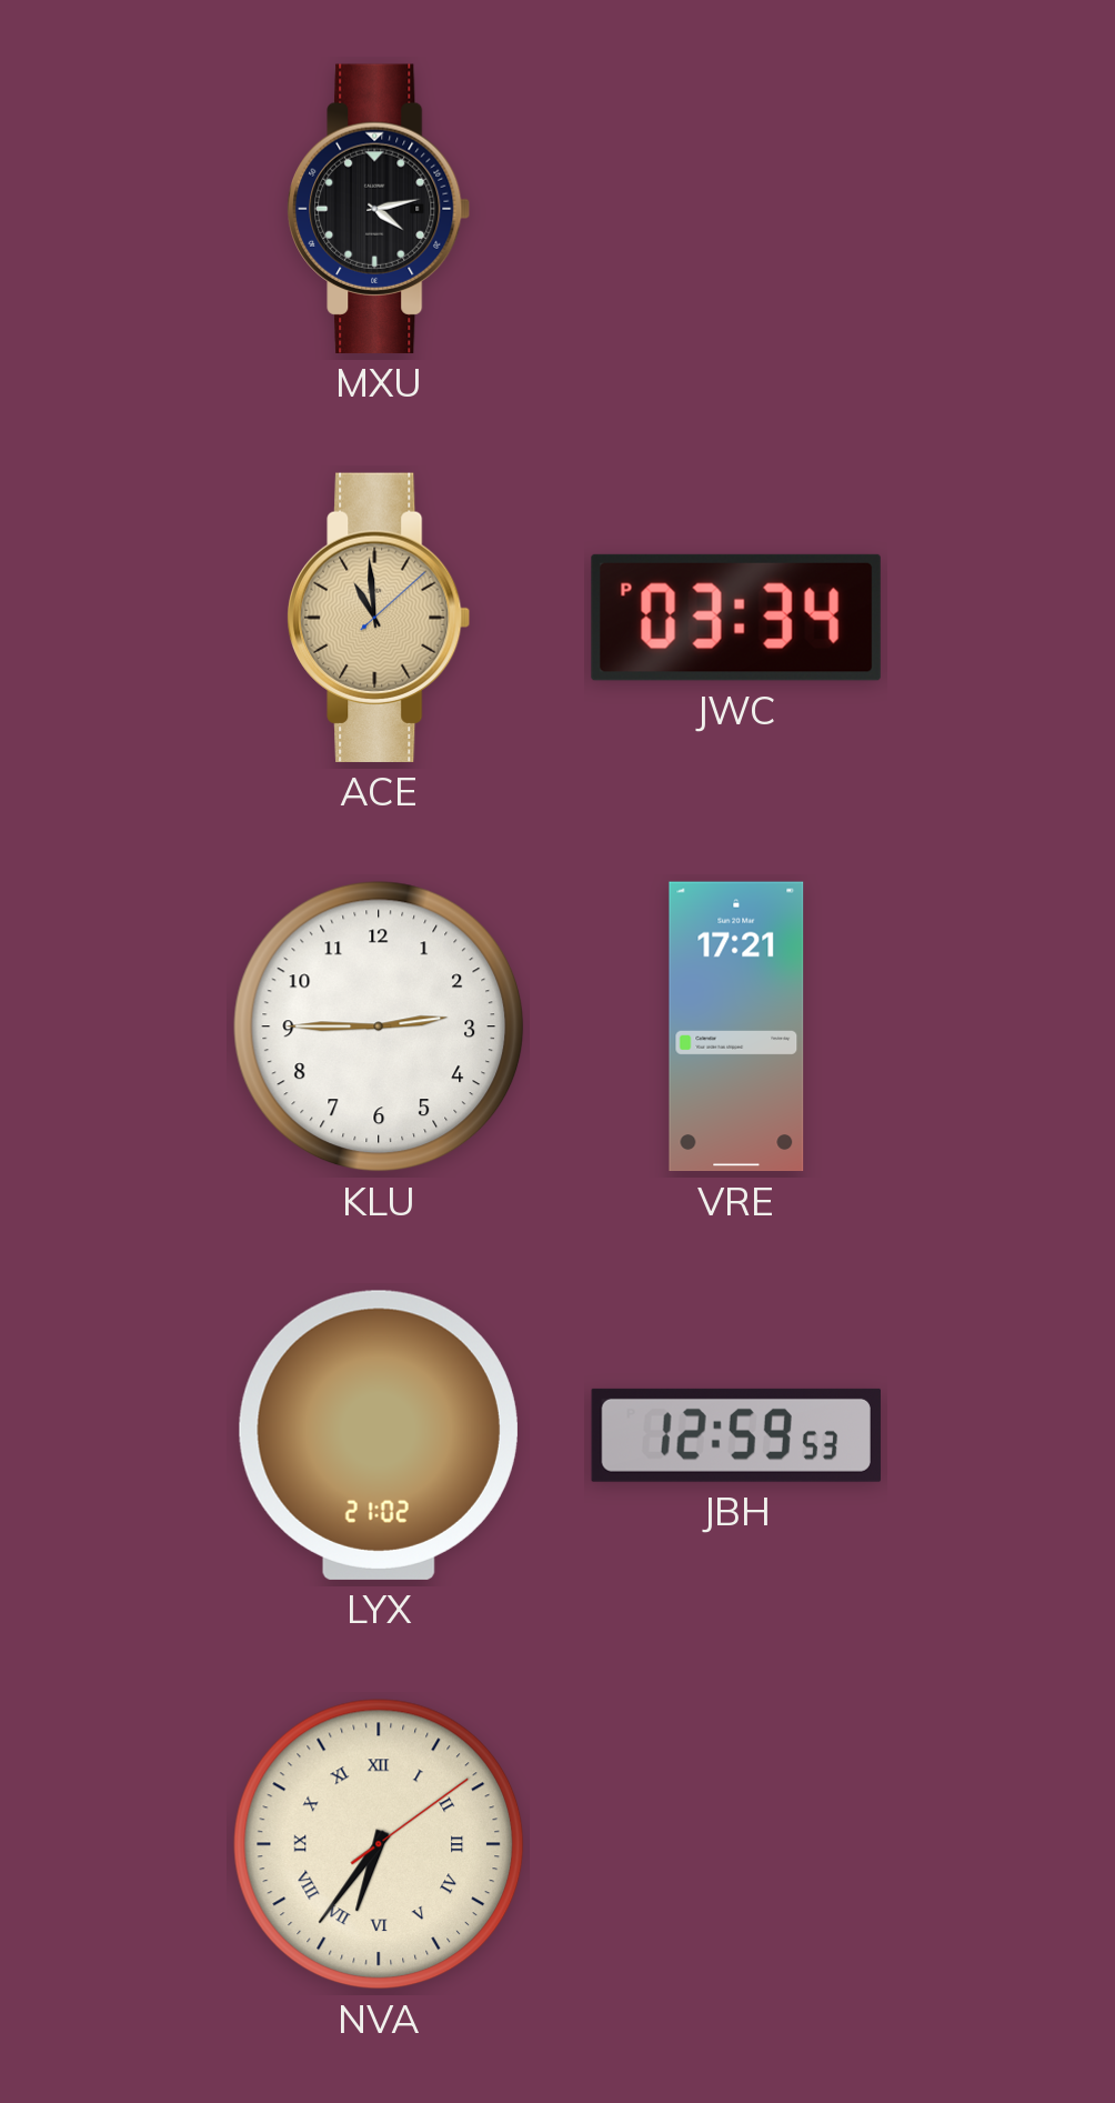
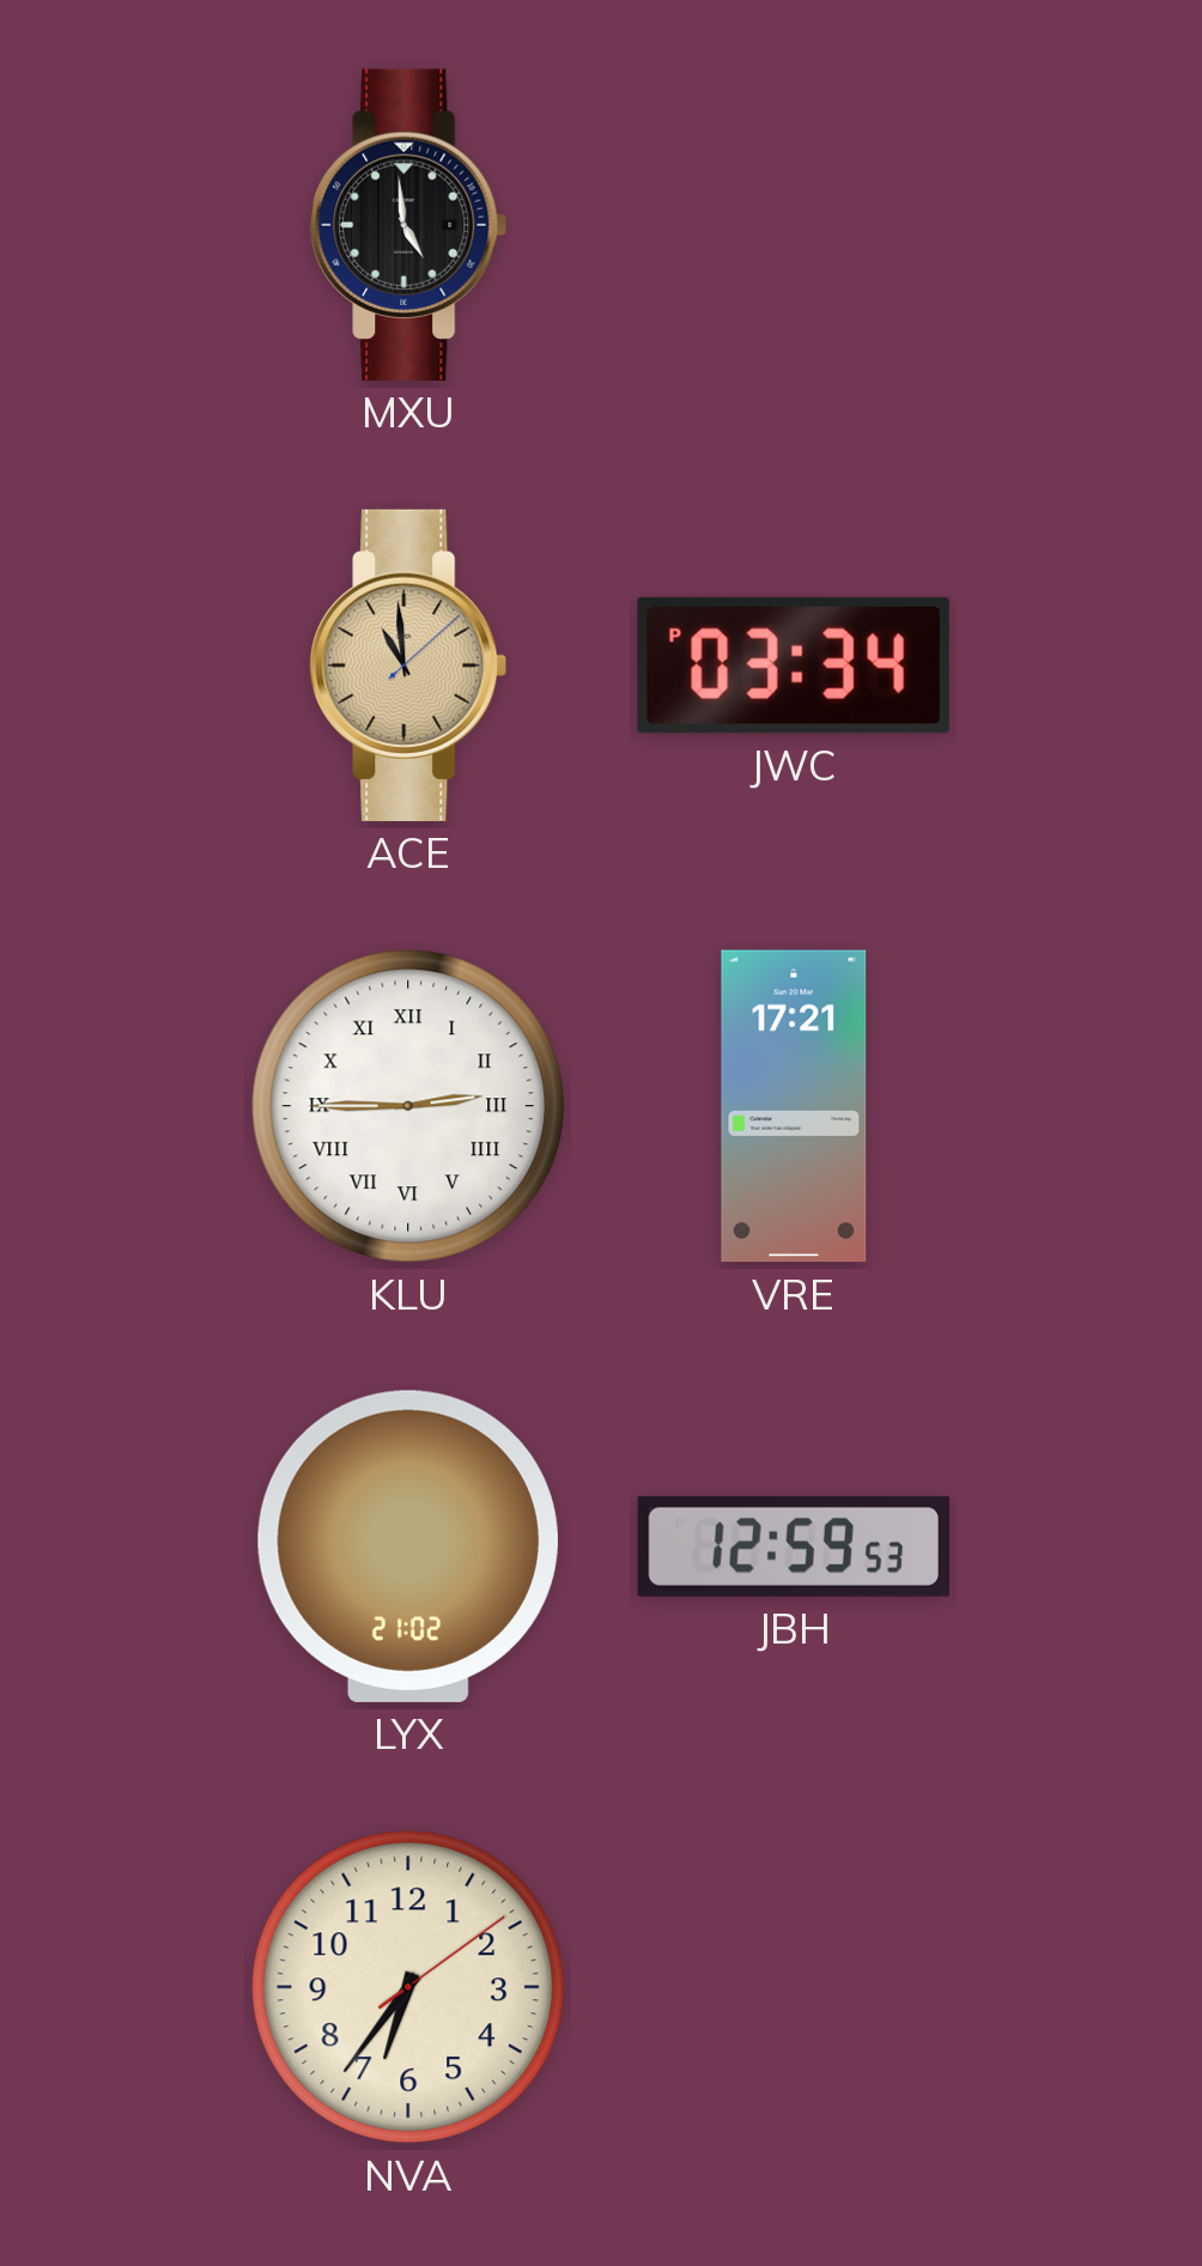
MXU: 4:13 -> 4:59
KLU numerals: Arabic -> Roman
NVA numerals: Roman -> Arabic
